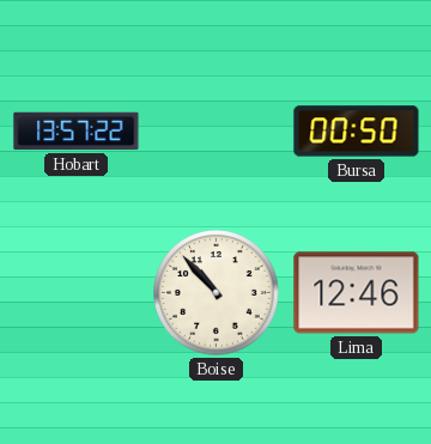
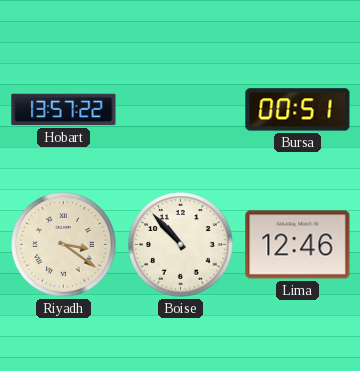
Bursa: 00:50 -> 00:51
Riyadh: none -> 3:21
